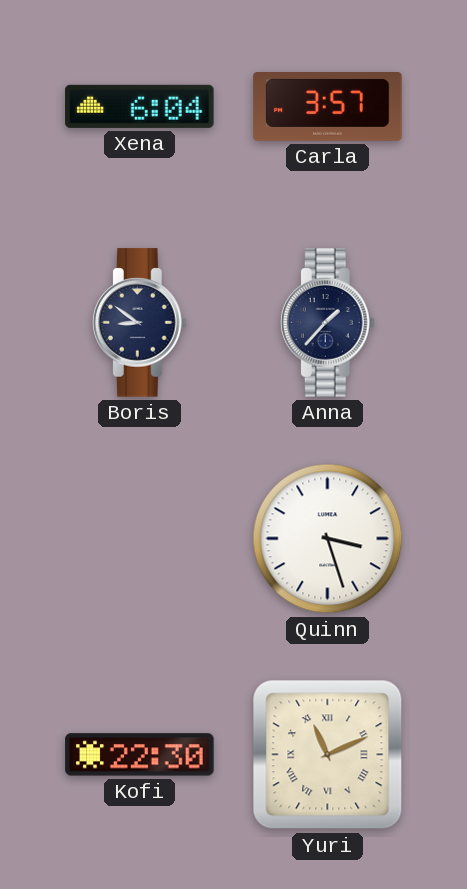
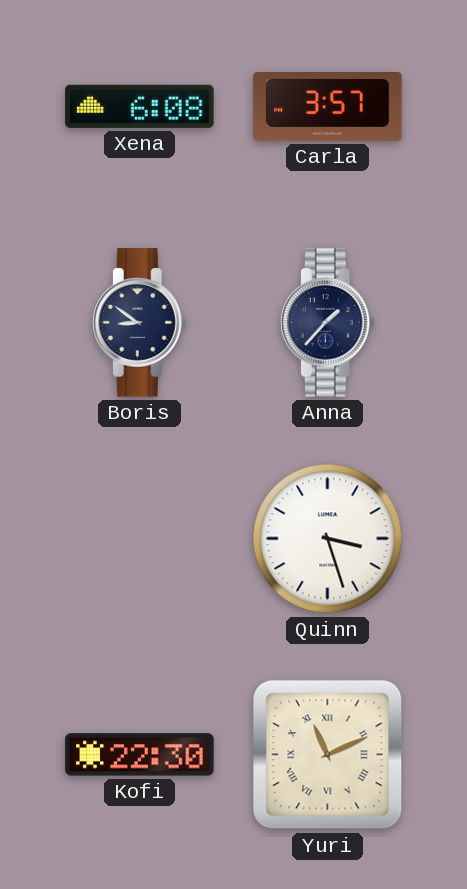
Xena: 6:04 -> 6:08
